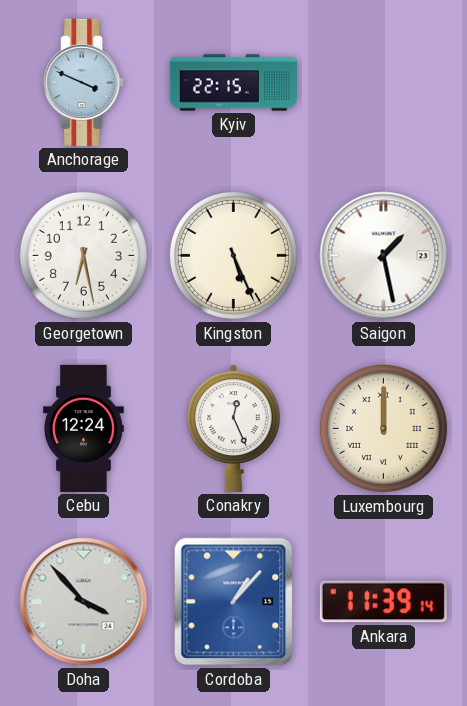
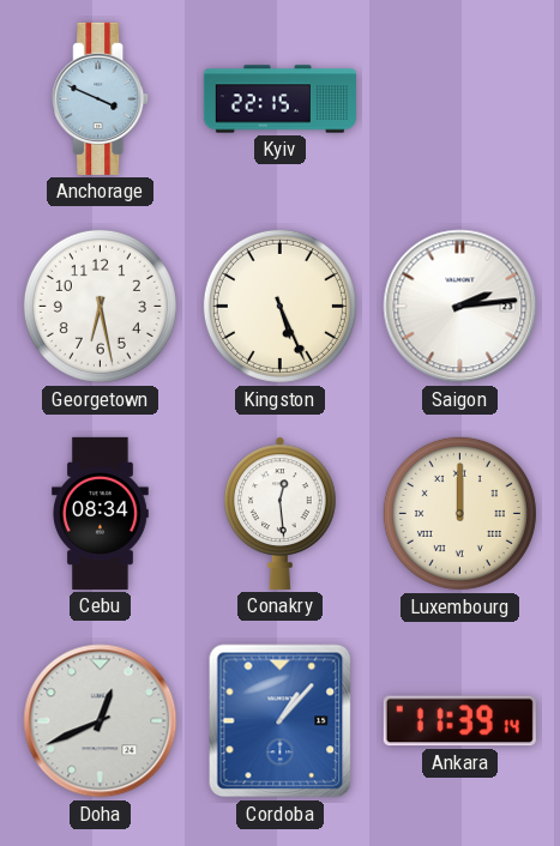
Saigon: 1:28 -> 2:14
Cebu: 12:24 -> 08:34
Conakry: 12:26 -> 12:29
Doha: 3:53 -> 12:41
